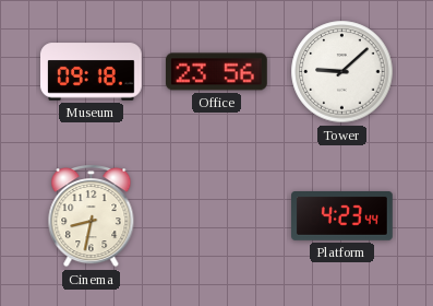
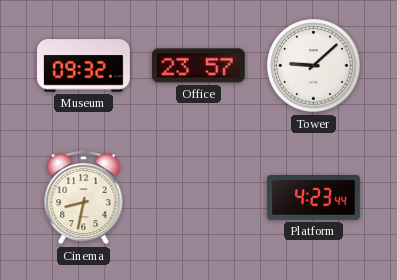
Museum: 09:18 -> 09:32
Office: 23:56 -> 23:57
